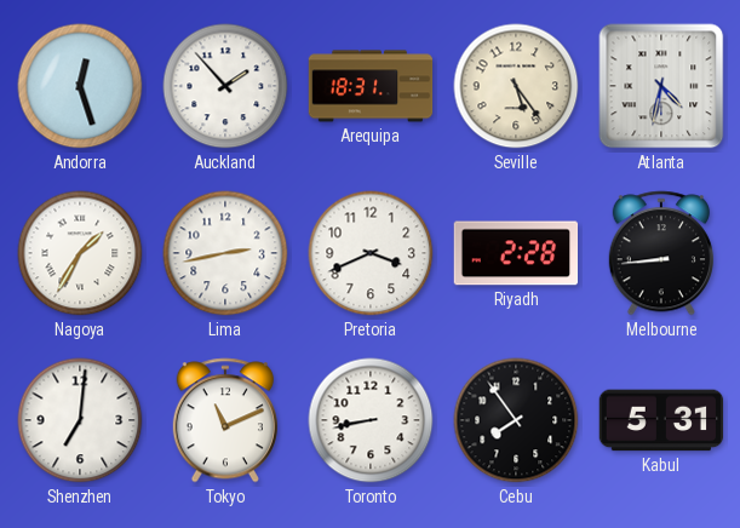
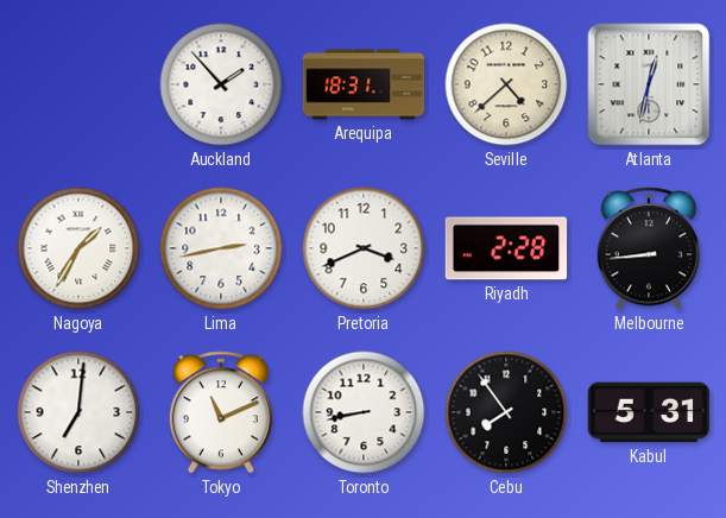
Andorra: 12:27 -> none
Seville: 5:24 -> 4:38
Atlanta: 4:32 -> 12:32
